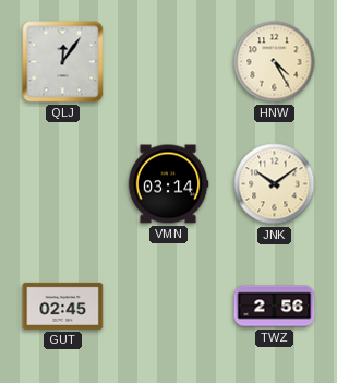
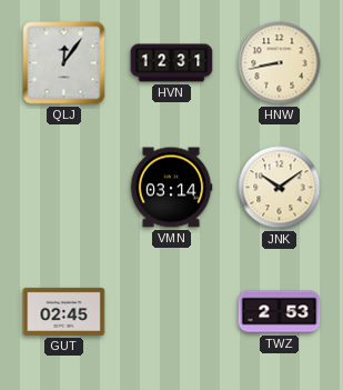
HVN: none -> 12:31
HNW: 4:25 -> 8:43
TWZ: 2:56 -> 2:53
